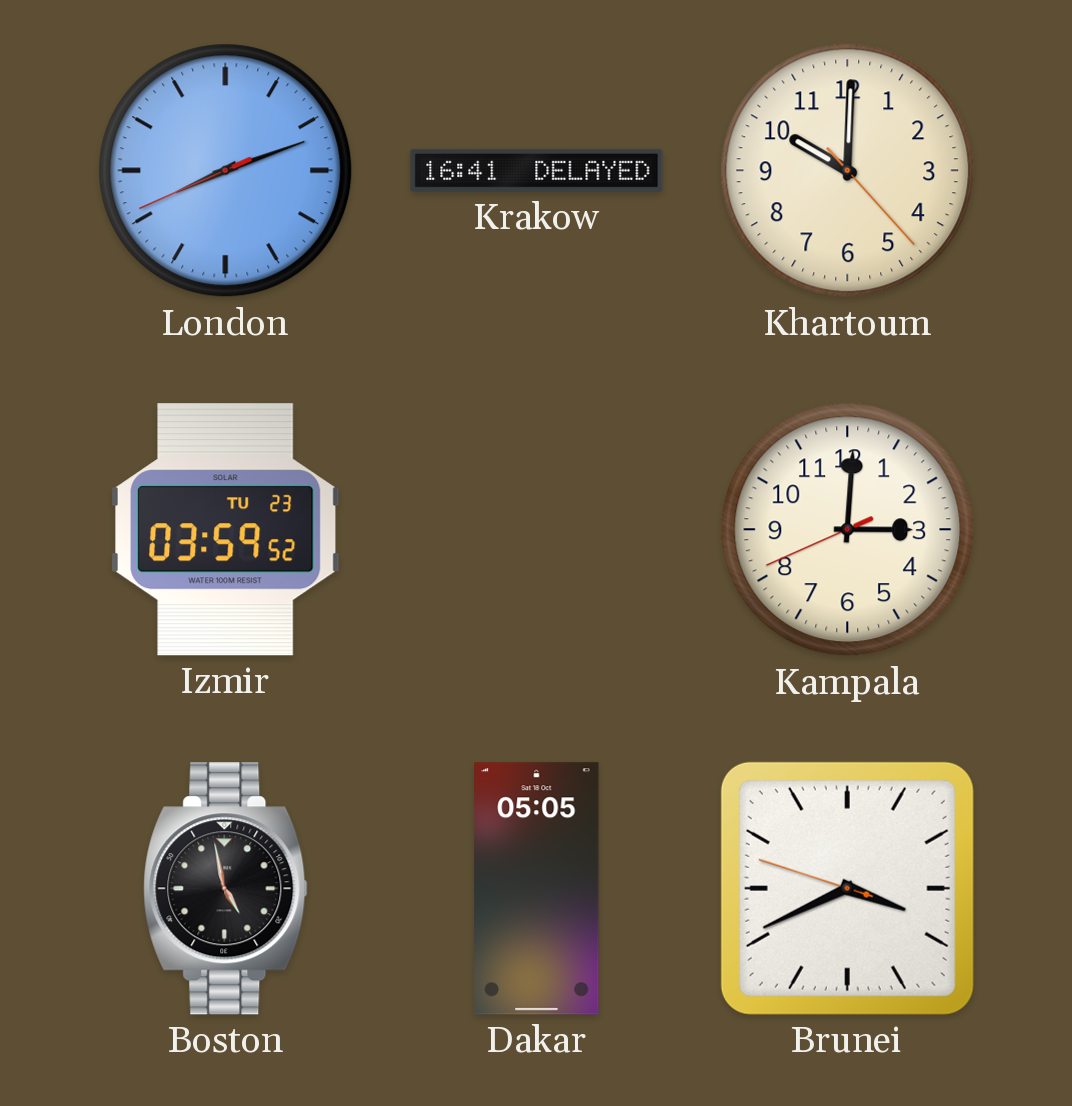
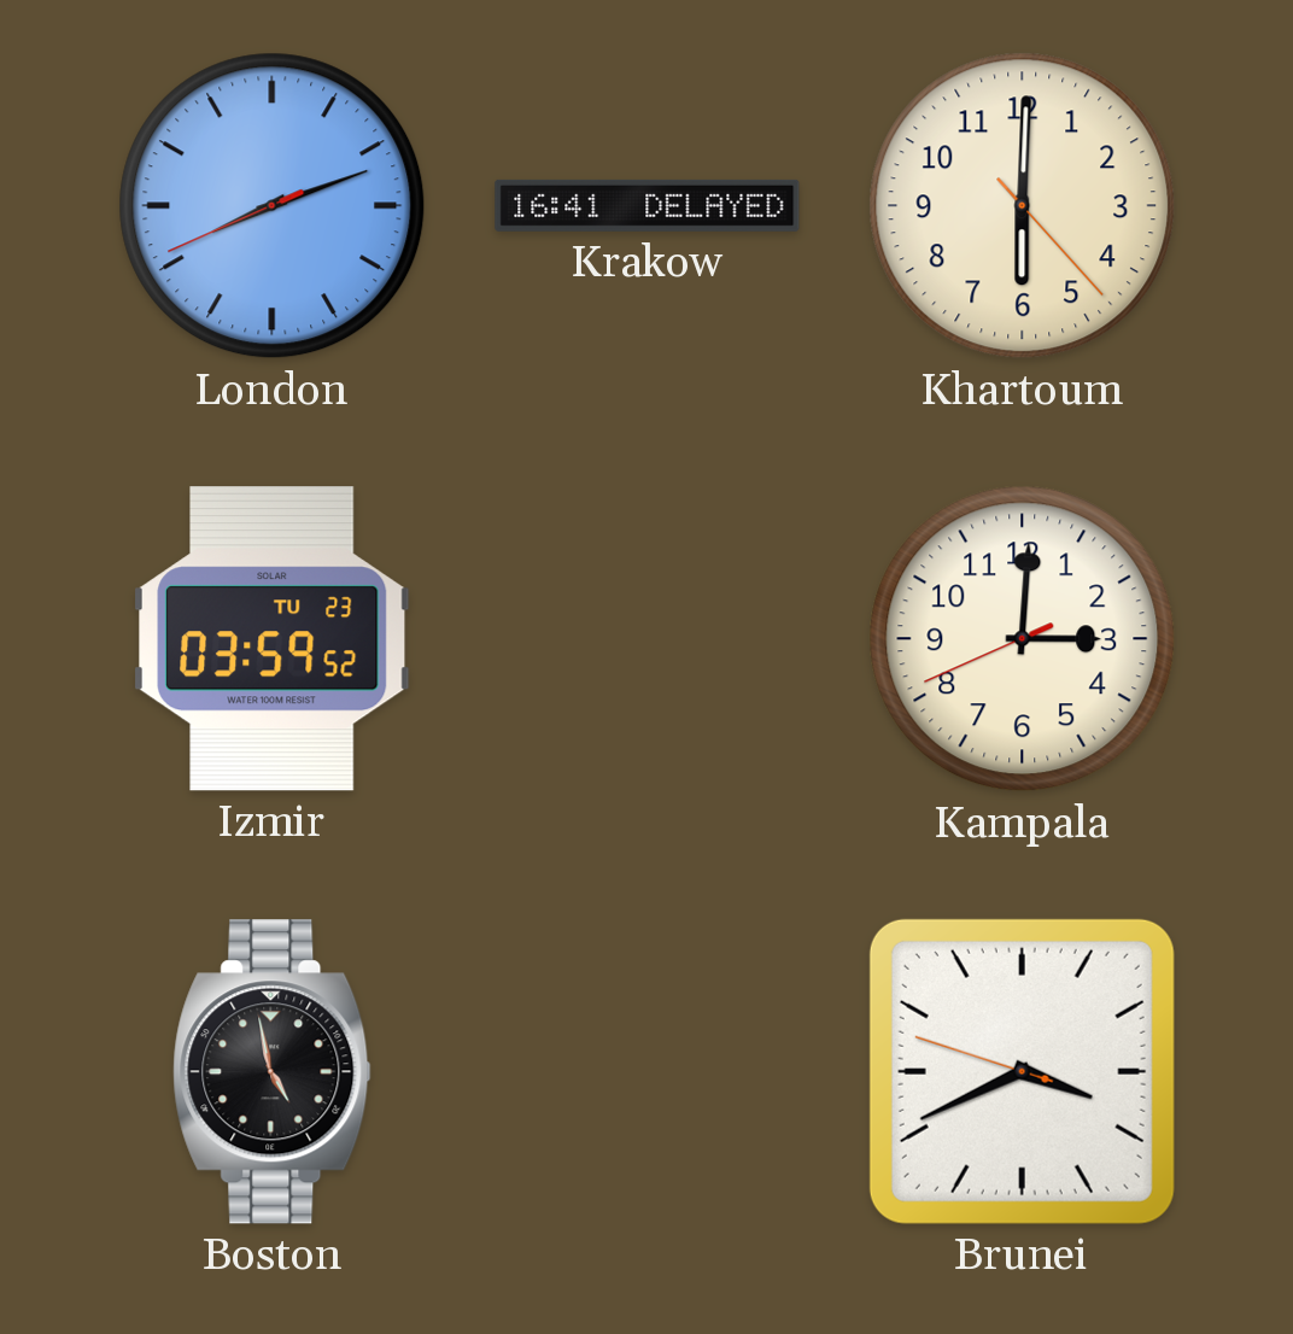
Khartoum: 10:00 -> 6:00
Dakar: 05:05 -> none
